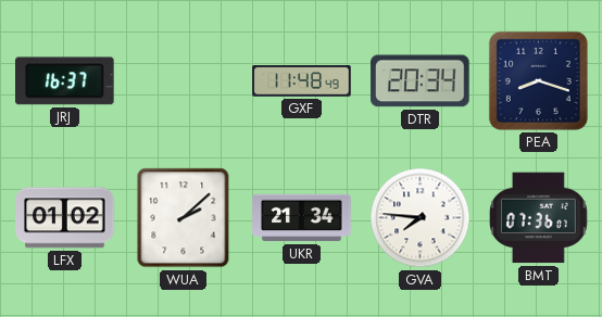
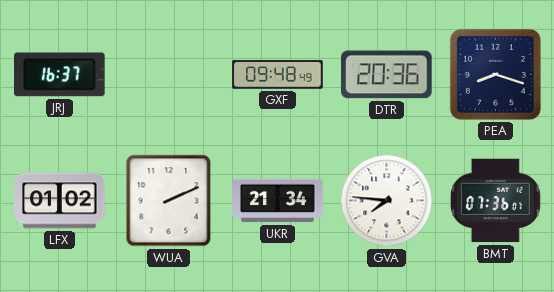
GXF: 11:48 -> 09:48
DTR: 20:34 -> 20:36
WUA: 2:08 -> 2:11
